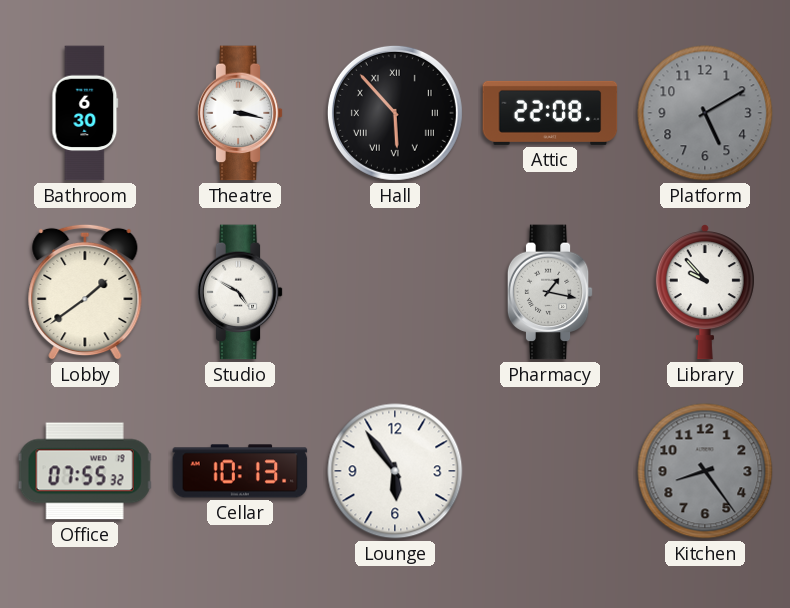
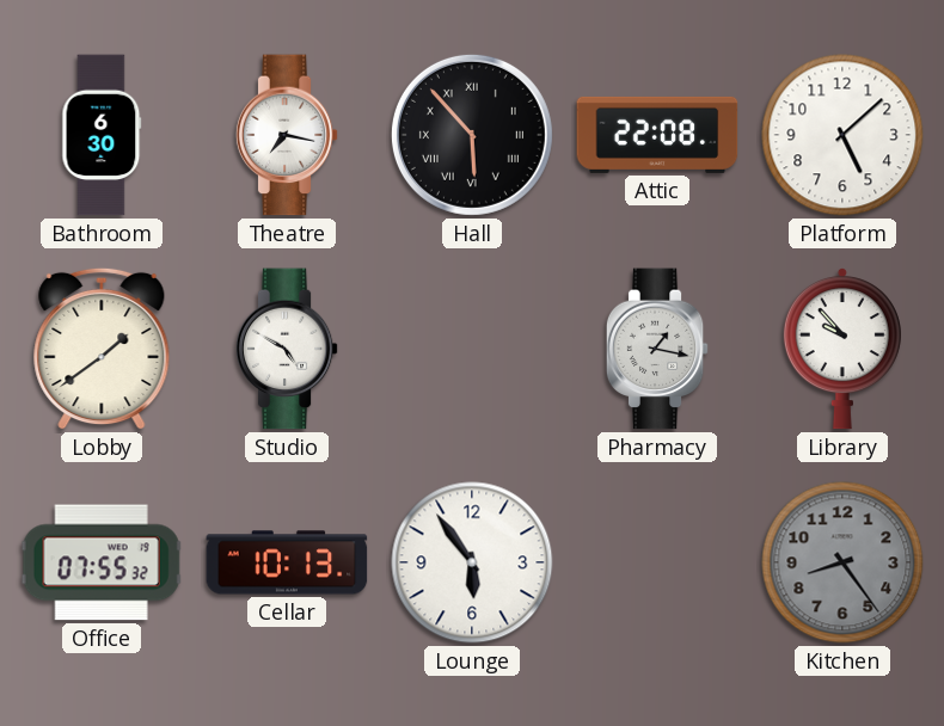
Theatre: 3:17 -> 7:17
Platform: 5:10 -> 5:08
Platform dial: grey -> white
